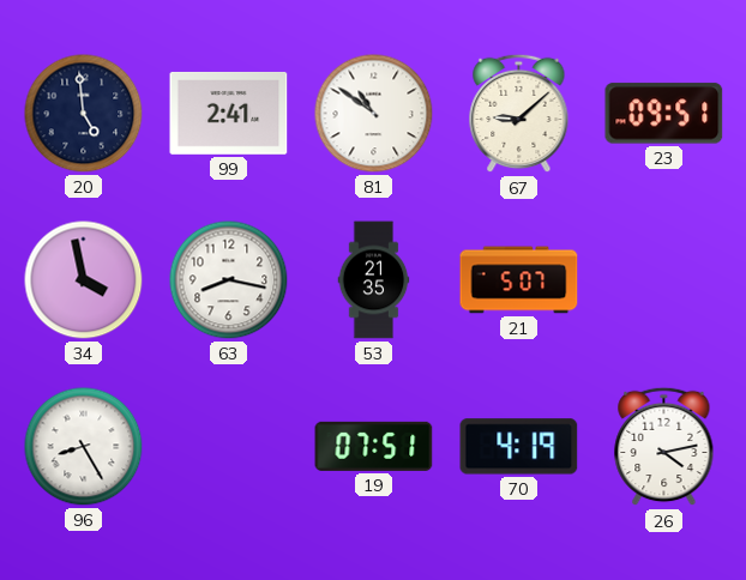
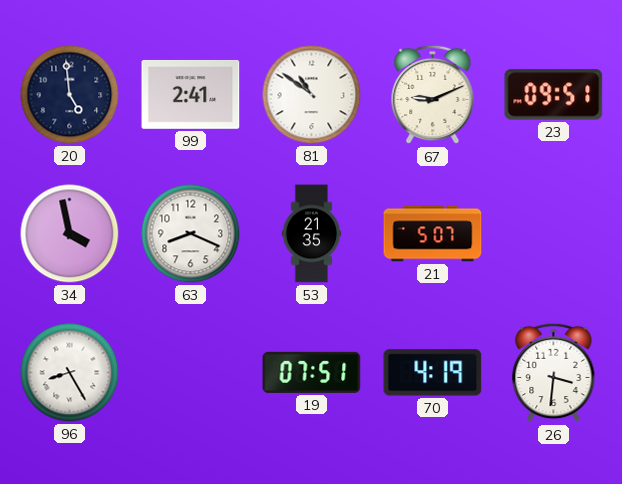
67: 9:08 -> 9:11
63: 8:17 -> 8:19
26: 4:13 -> 3:31
